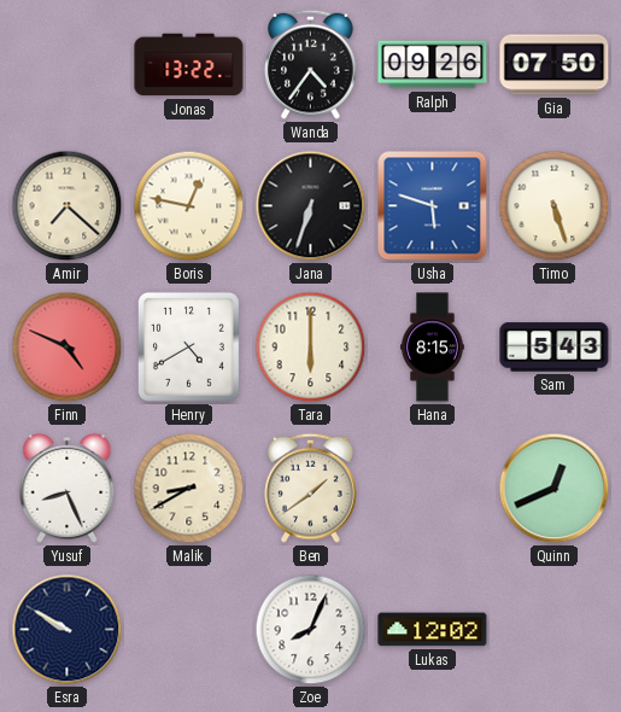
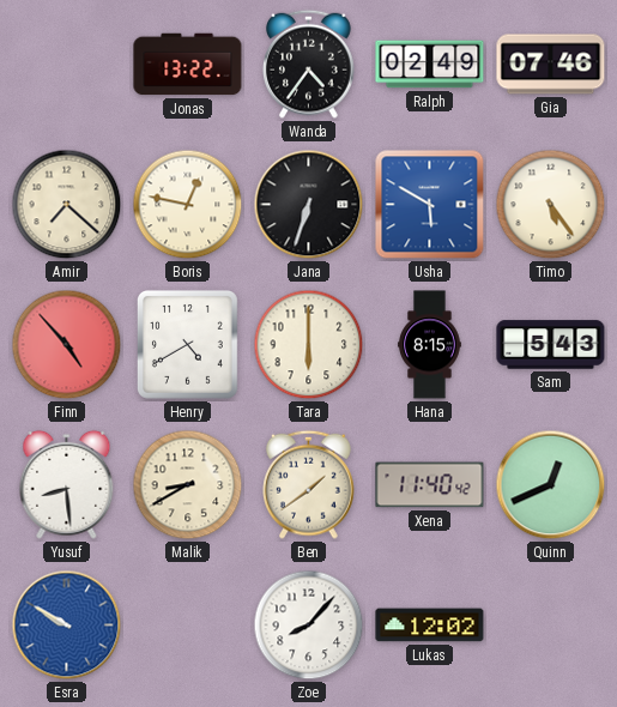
Ralph: 09:26 -> 02:49
Gia: 07:50 -> 07:46
Usha: 5:48 -> 5:50
Timo: 5:27 -> 5:24
Finn: 4:49 -> 4:53
Yusuf: 8:26 -> 8:29
Xena: none -> 11:40
Esra dial: navy -> blue
Zoe: 8:04 -> 8:07
